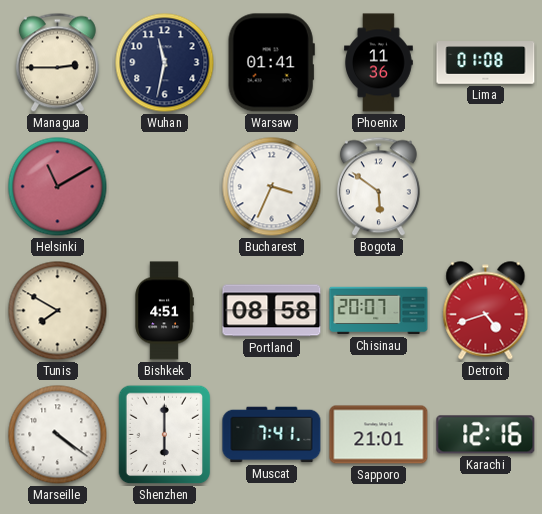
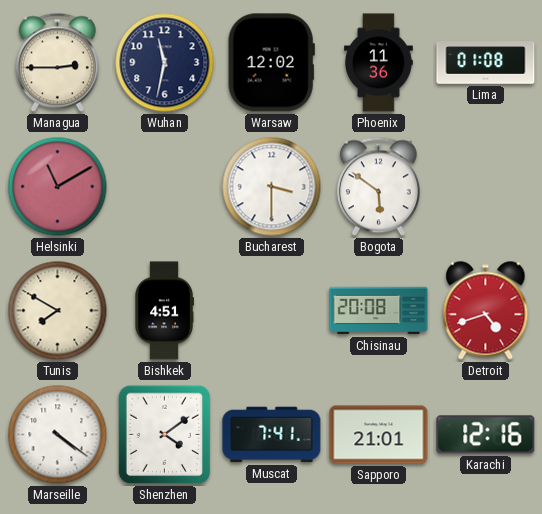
Warsaw: 01:41 -> 12:02
Bucharest: 3:34 -> 3:30
Portland: 08:58 -> none
Chisinau: 20:07 -> 20:08
Shenzhen: 6:00 -> 4:09
